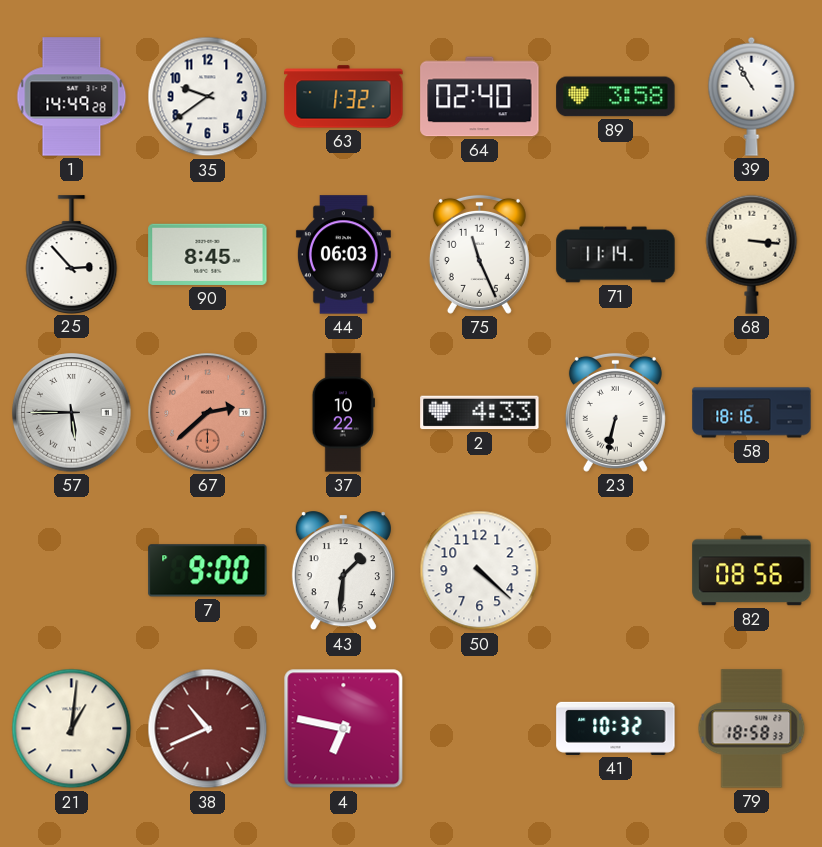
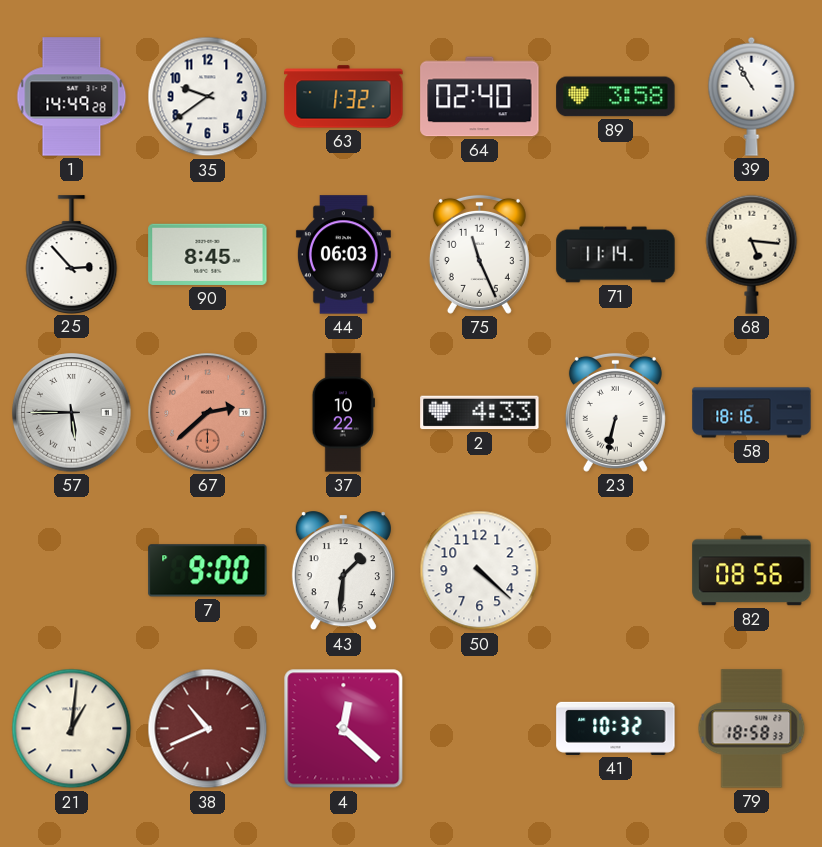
68: 3:16 -> 5:16
4: 6:47 -> 12:22
